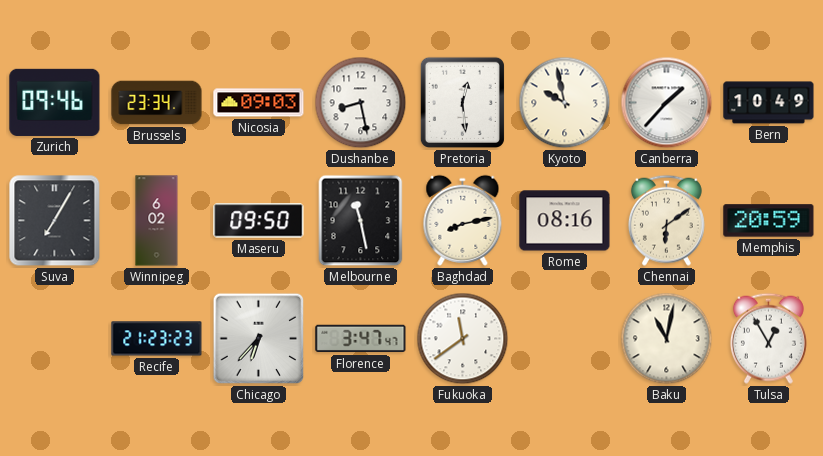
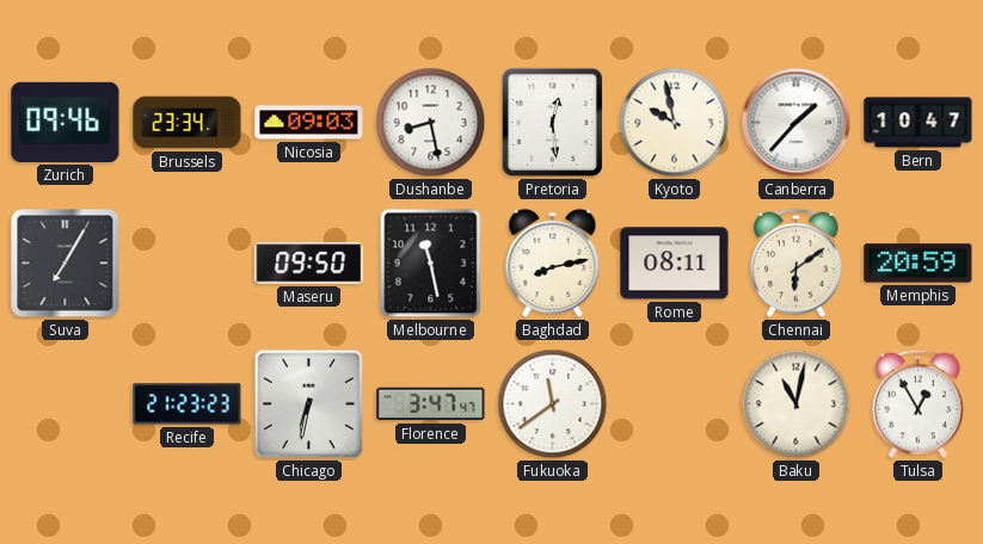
Bern: 10:49 -> 10:47
Winnipeg: 6:02 -> none
Rome: 08:16 -> 08:11
Chicago: 6:37 -> 6:32
